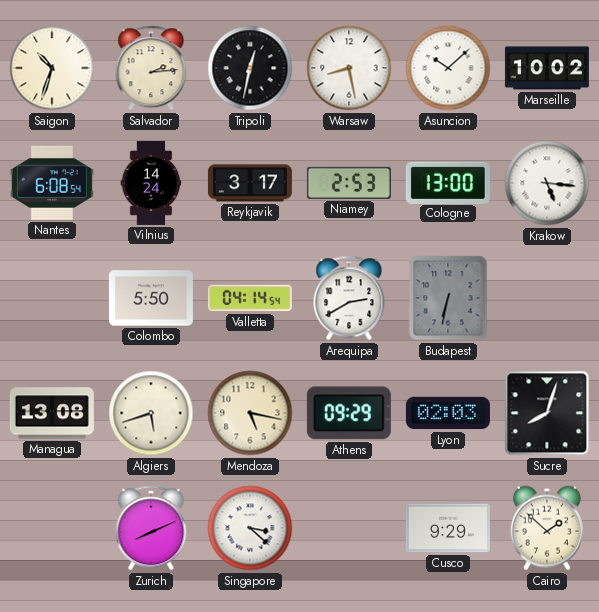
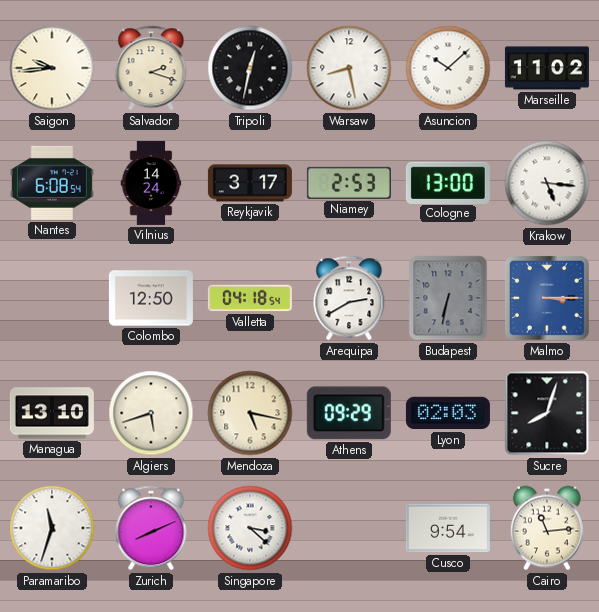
Saigon: 10:33 -> 9:44
Salvador: 2:14 -> 2:18
Marseille: 10:02 -> 11:02
Colombo: 5:50 -> 12:50
Valletta: 04:14 -> 04:18
Malmo: none -> 3:15
Managua: 13:08 -> 13:10
Paramaribo: none -> 11:33
Cusco: 9:29 -> 9:54
Cairo: 1:52 -> 11:14
